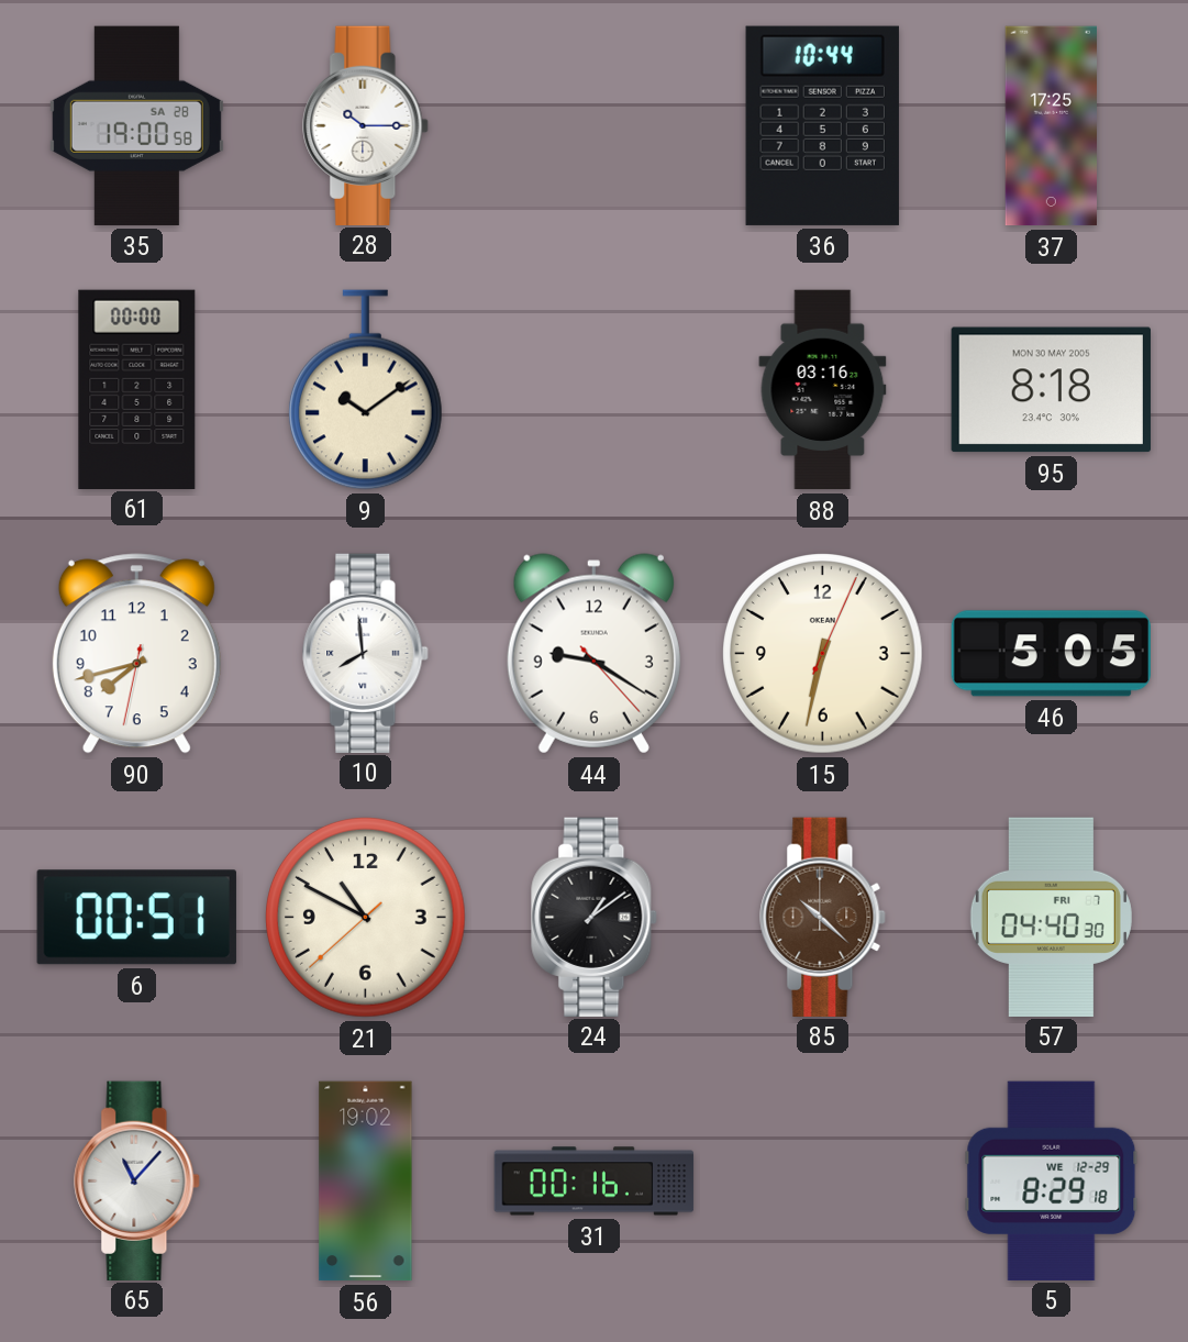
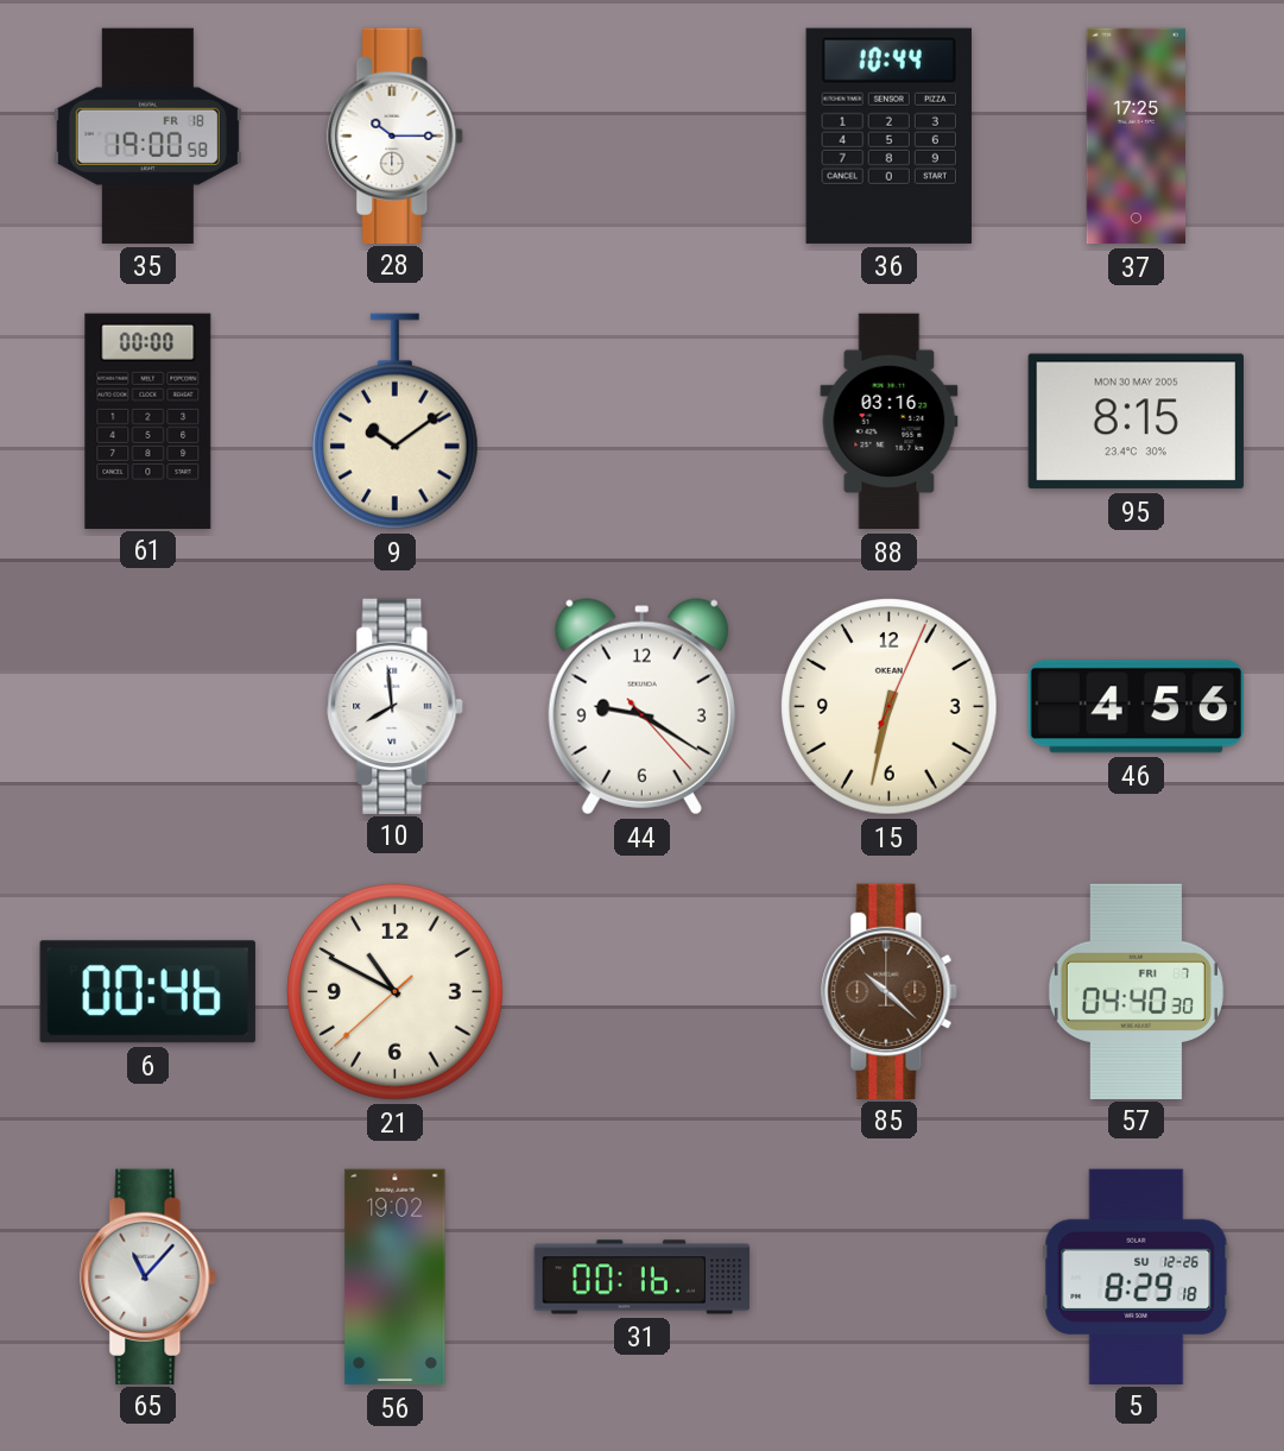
35 date: SA 28 -> FR 18
95: 8:18 -> 8:15
90: 7:42 -> none
46: 5:05 -> 4:56
6: 00:51 -> 00:46
24: 1:09 -> none
5 date: WE 12-29 -> SU 12-26
